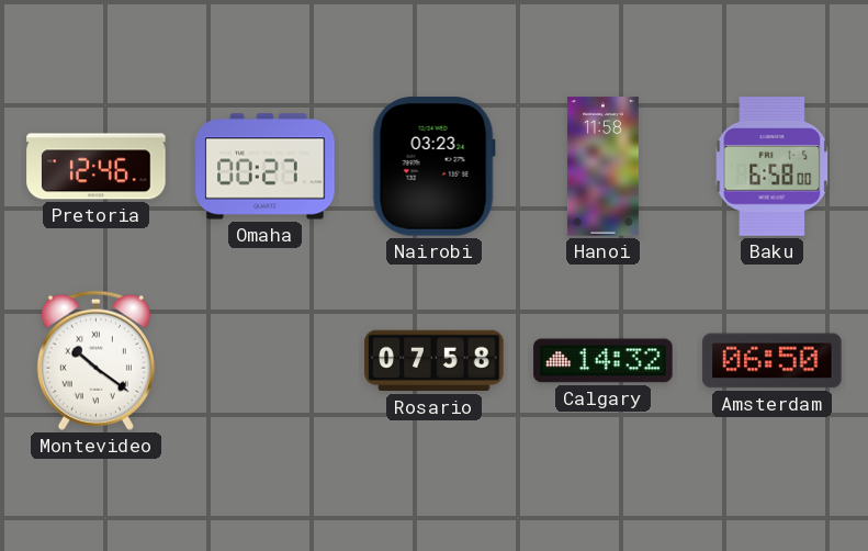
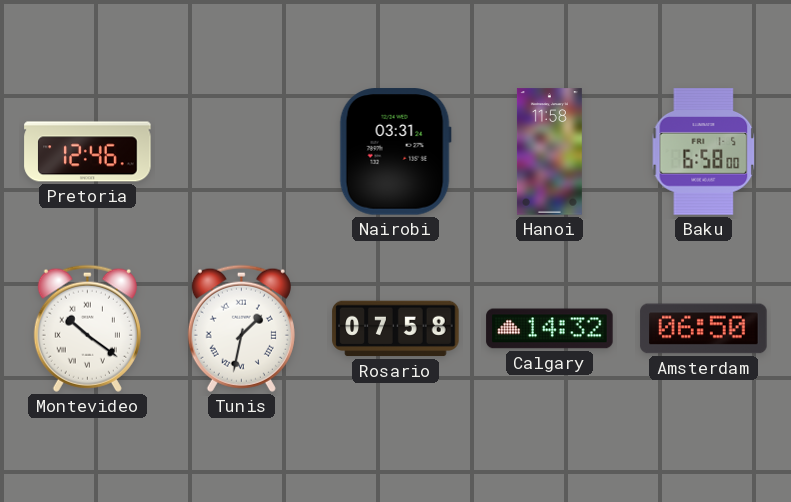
Omaha: 00:27 -> none
Nairobi: 03:23 -> 03:31
Tunis: none -> 1:32
